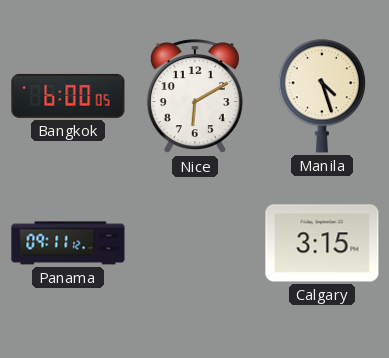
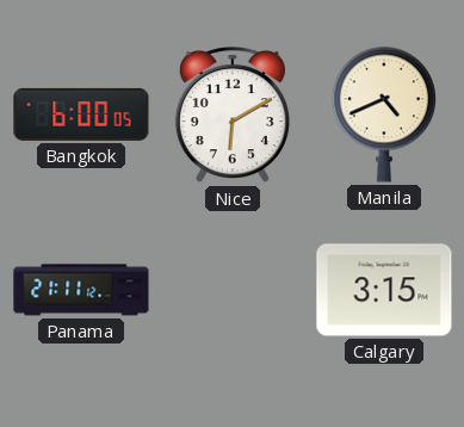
Manila: 4:27 -> 4:41
Panama: 09:11 -> 21:11
